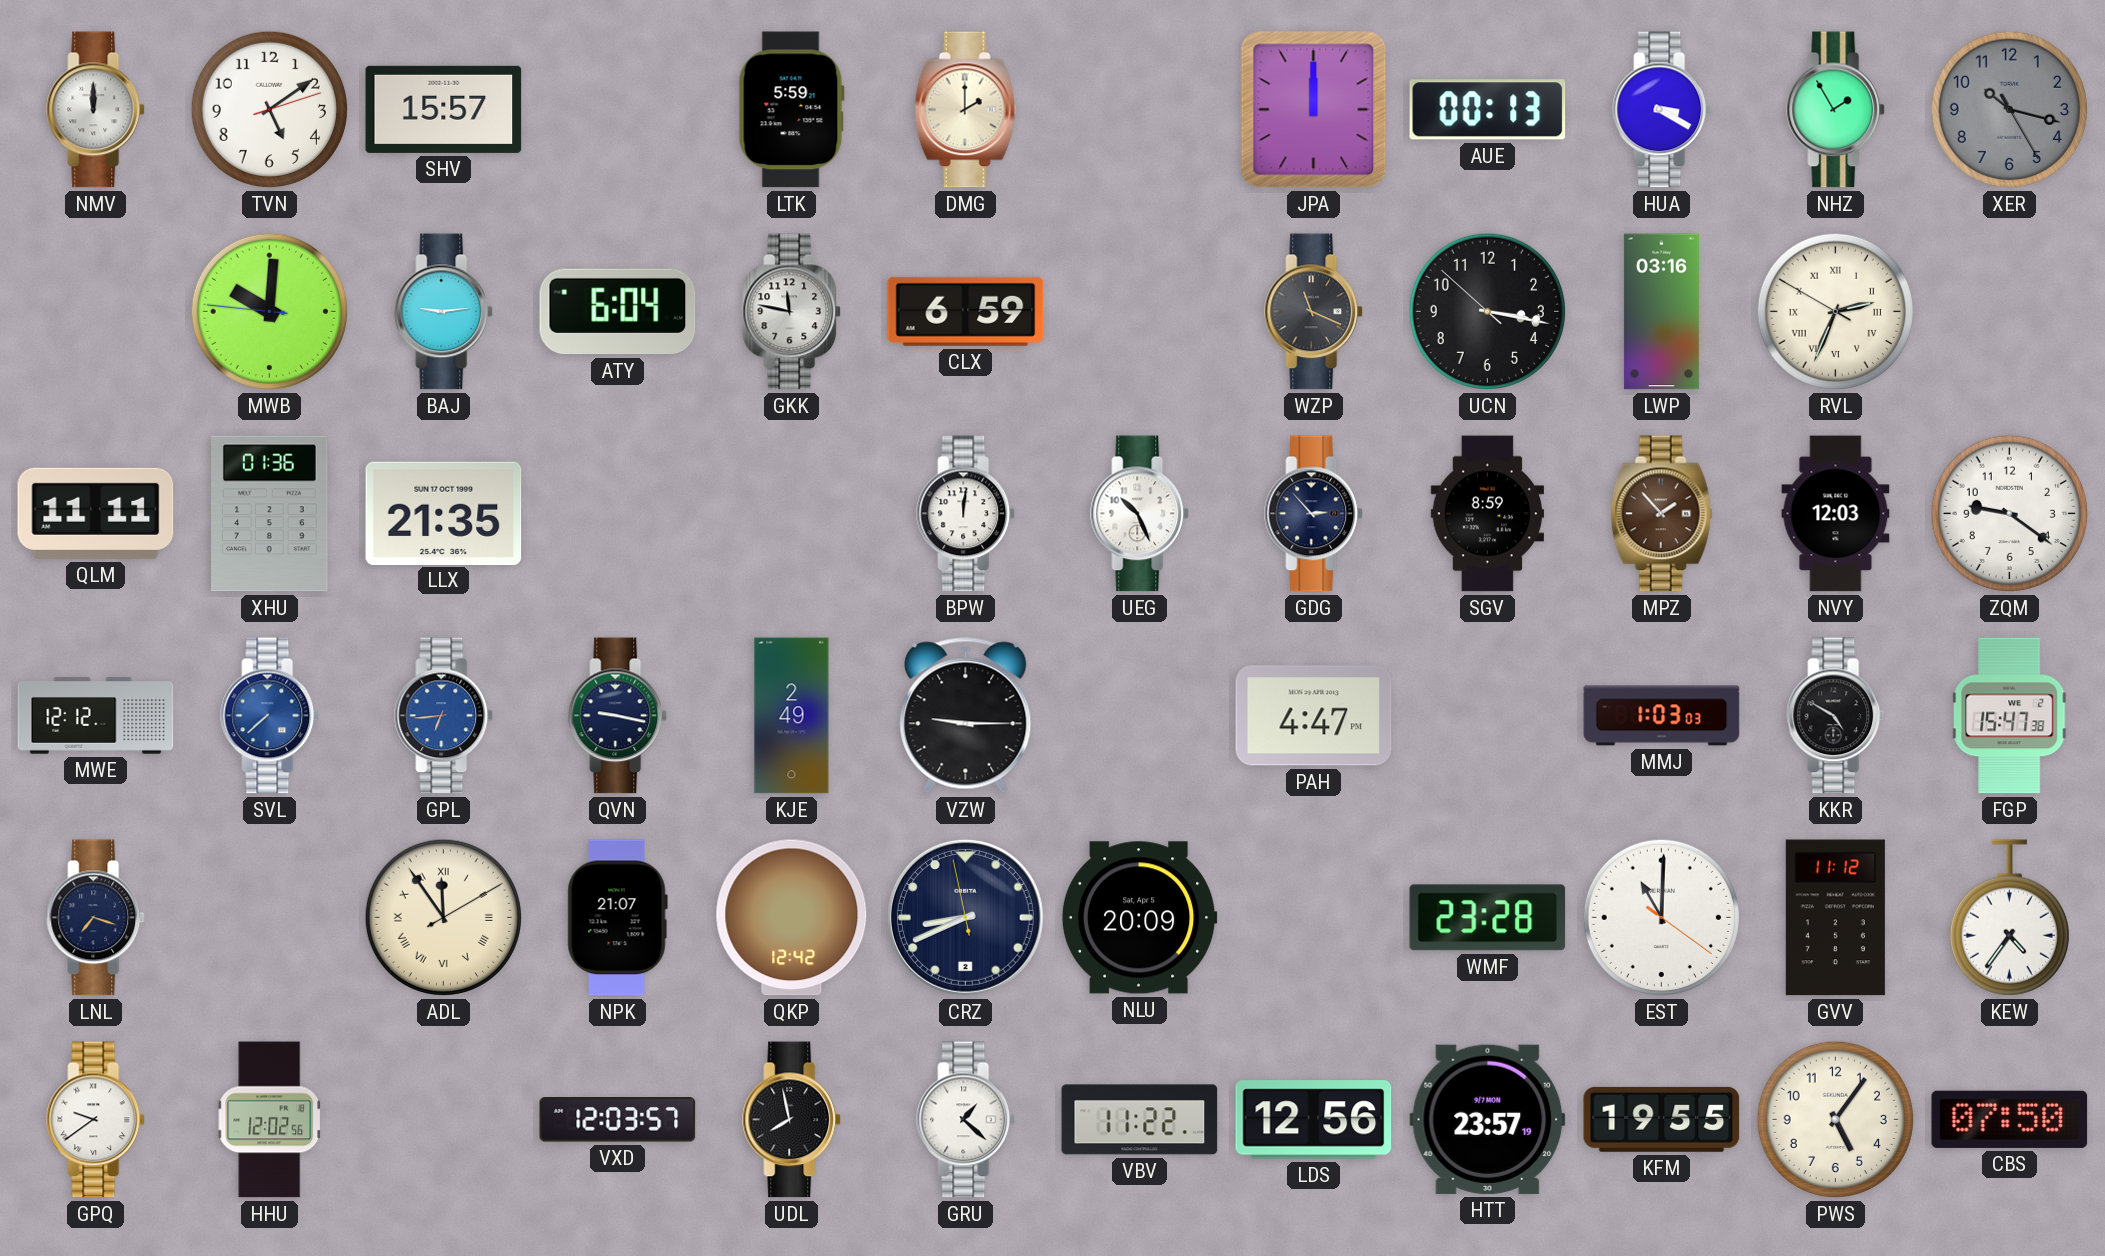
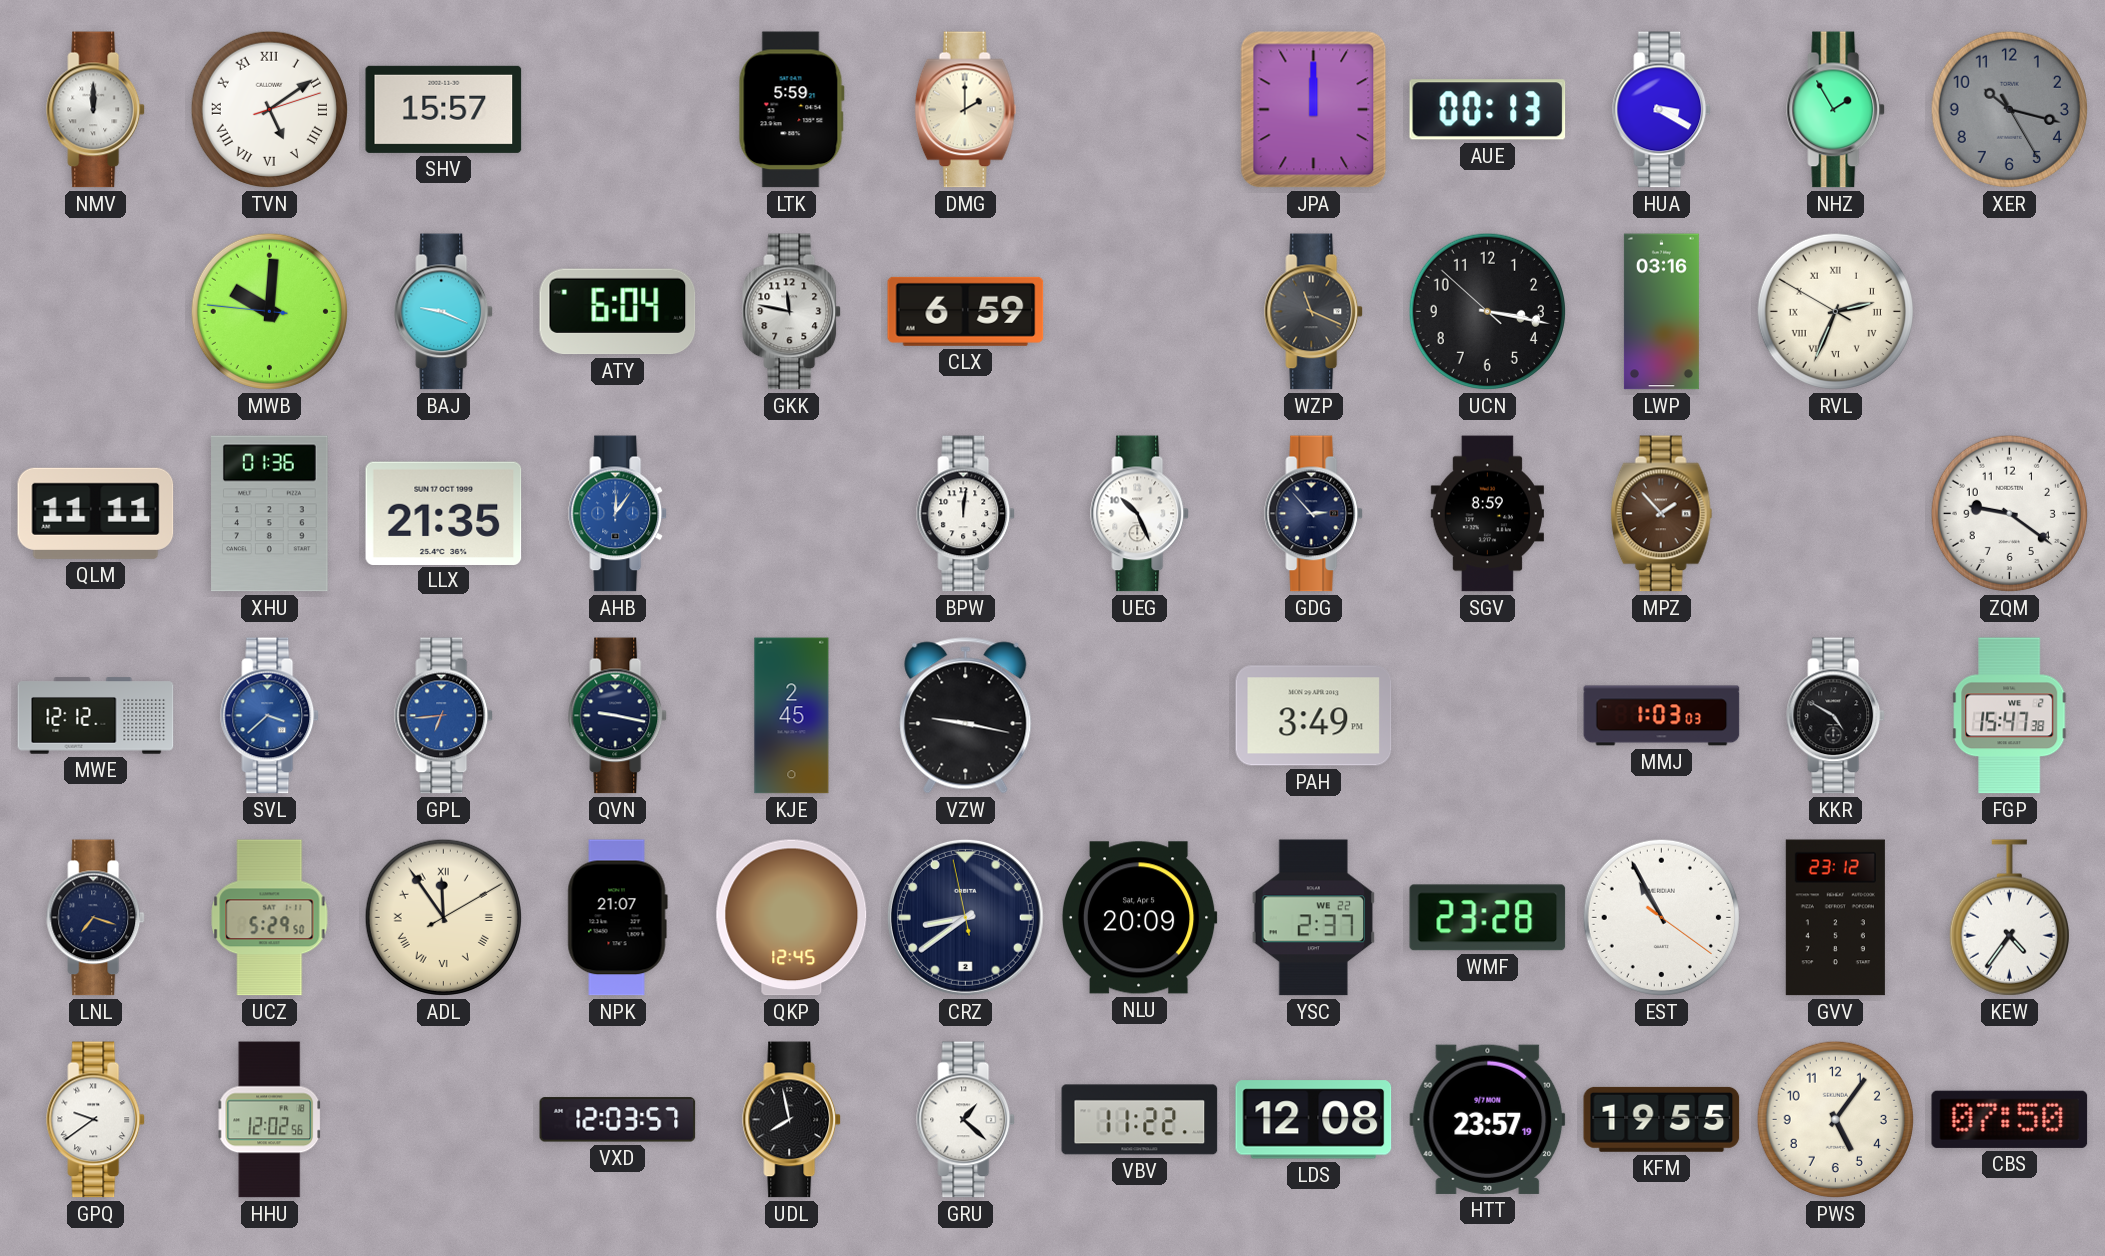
TVN numerals: Arabic -> Roman
BAJ: 9:14 -> 9:19
AHB: none -> 12:06
NVY: 12:03 -> none
SVL: 7:38 -> 3:38
KJE: 2:49 -> 2:45
VZW: 9:15 -> 9:17
PAH: 4:47 -> 3:49
UCZ: none -> 5:29
QKP: 12:42 -> 12:45
CRZ: 8:40 -> 8:38
YSC: none -> 2:37
EST: 11:00 -> 10:55
GVV: 11:12 -> 23:12
LDS: 12:56 -> 12:08
